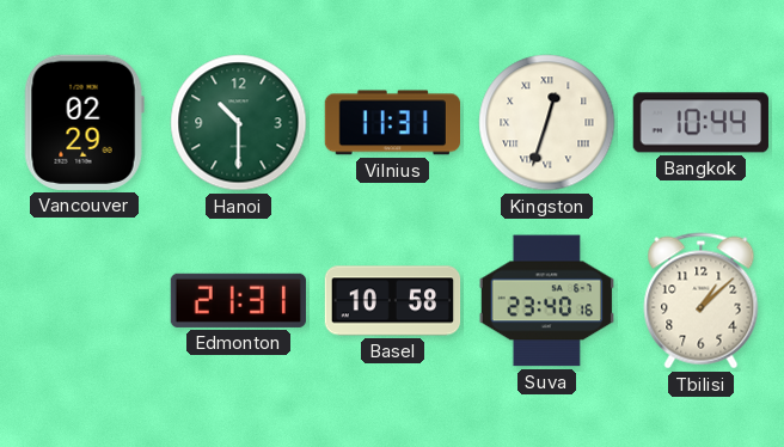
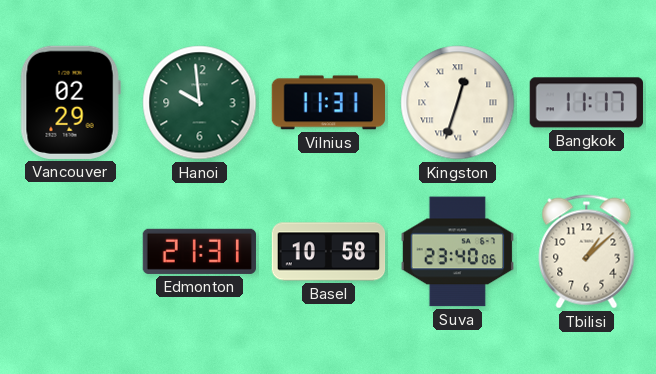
Hanoi: 10:30 -> 9:59
Bangkok: 10:44 -> 11:17
Suva: 23:40:16 -> 23:40:06
